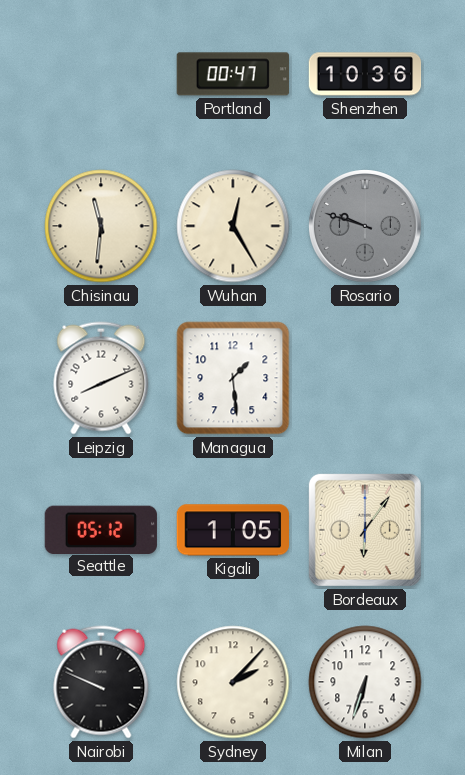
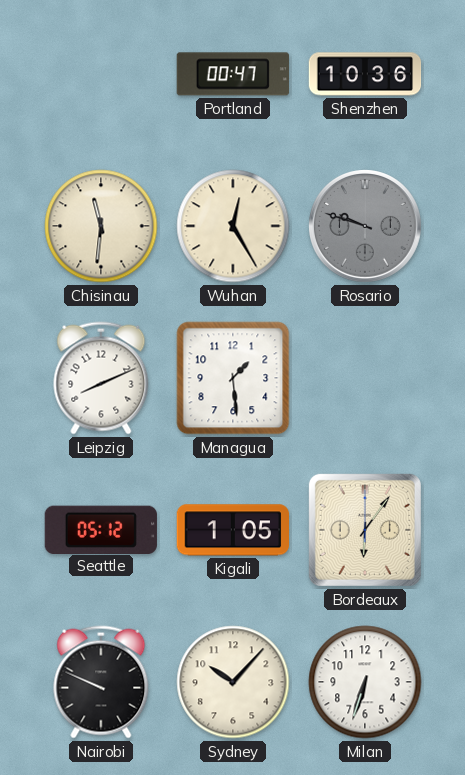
Sydney: 2:07 -> 10:07
